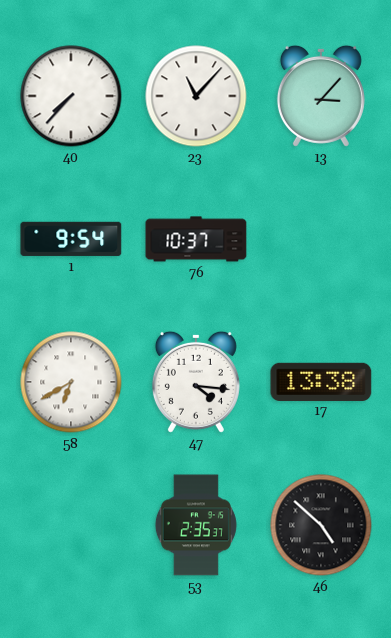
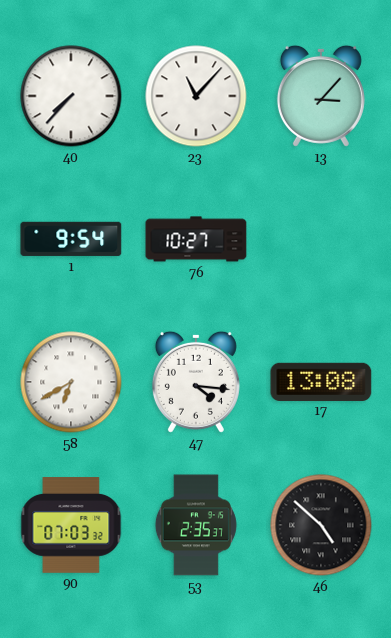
76: 10:37 -> 10:27
17: 13:38 -> 13:08
90: none -> 07:03
